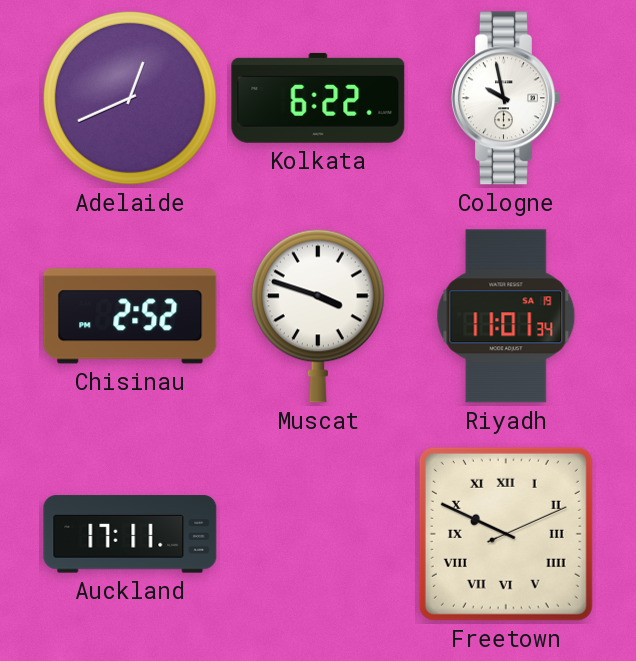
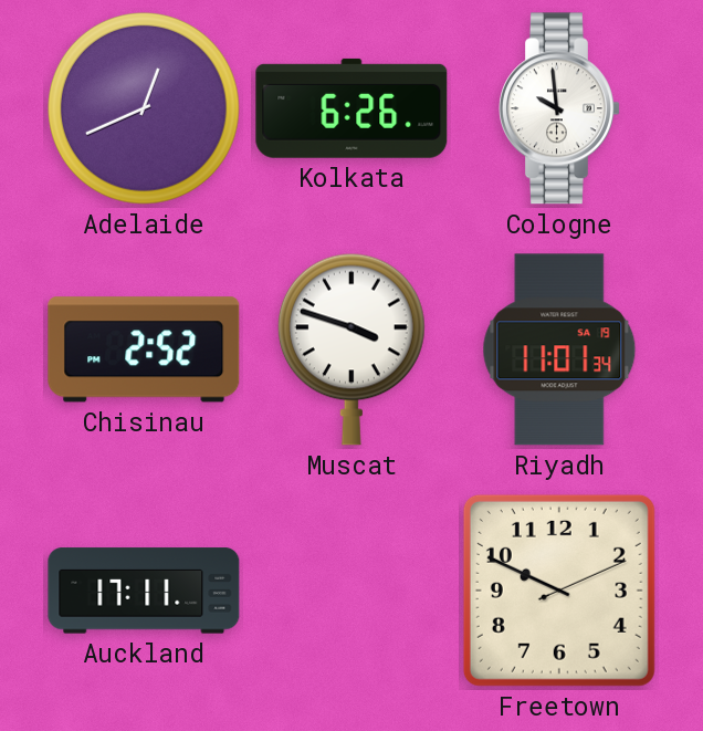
Kolkata: 6:22 -> 6:26
Cologne: 9:58 -> 9:59
Freetown numerals: Roman -> Arabic
